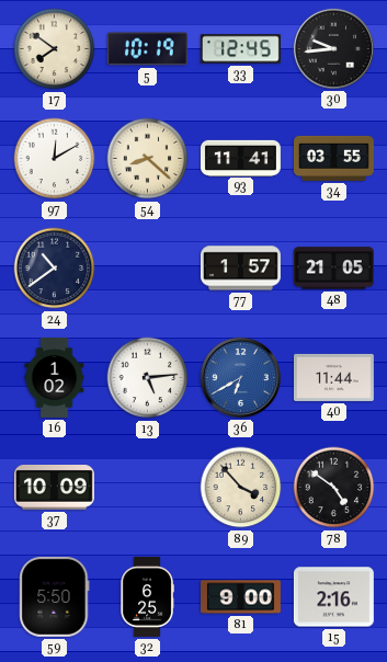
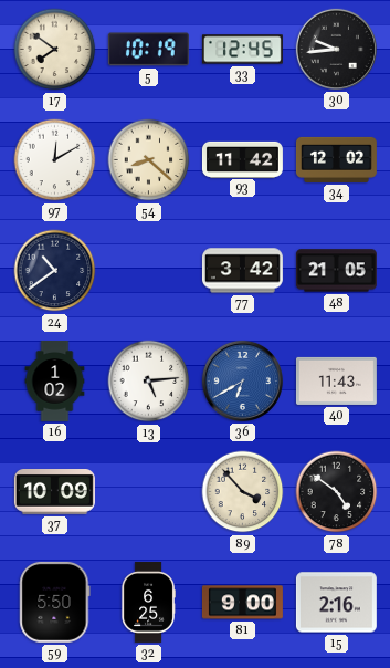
93: 11:41 -> 11:42
34: 03:55 -> 12:02
77: 1:57 -> 3:42
40: 11:44 -> 11:43
